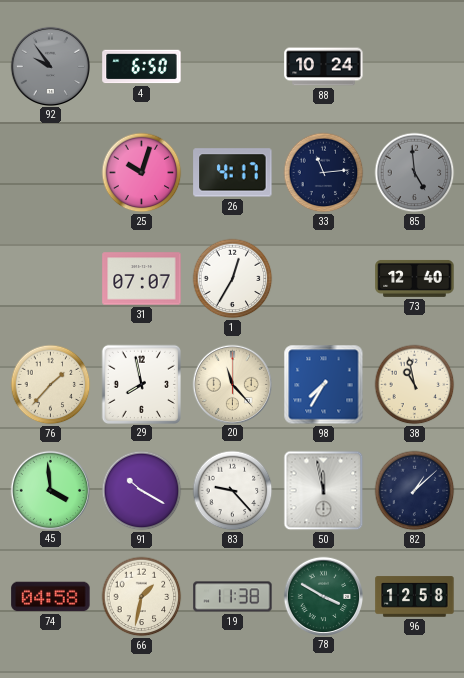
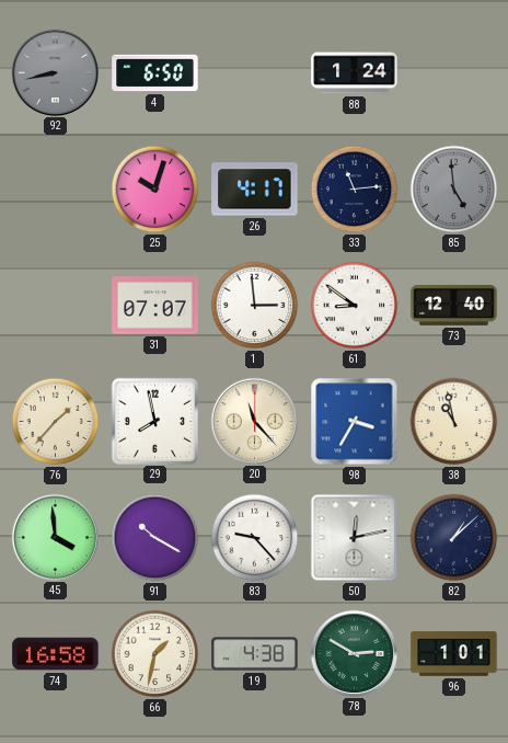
92: 9:54 -> 8:43
88: 10:24 -> 1:24
1: 12:35 -> 2:59
61: none -> 8:51
98: 7:35 -> 3:35
50: 11:58 -> 12:13
74: 04:58 -> 16:58
19: 11:38 -> 4:38
78: 3:50 -> 2:50
96: 12:58 -> 1:01
